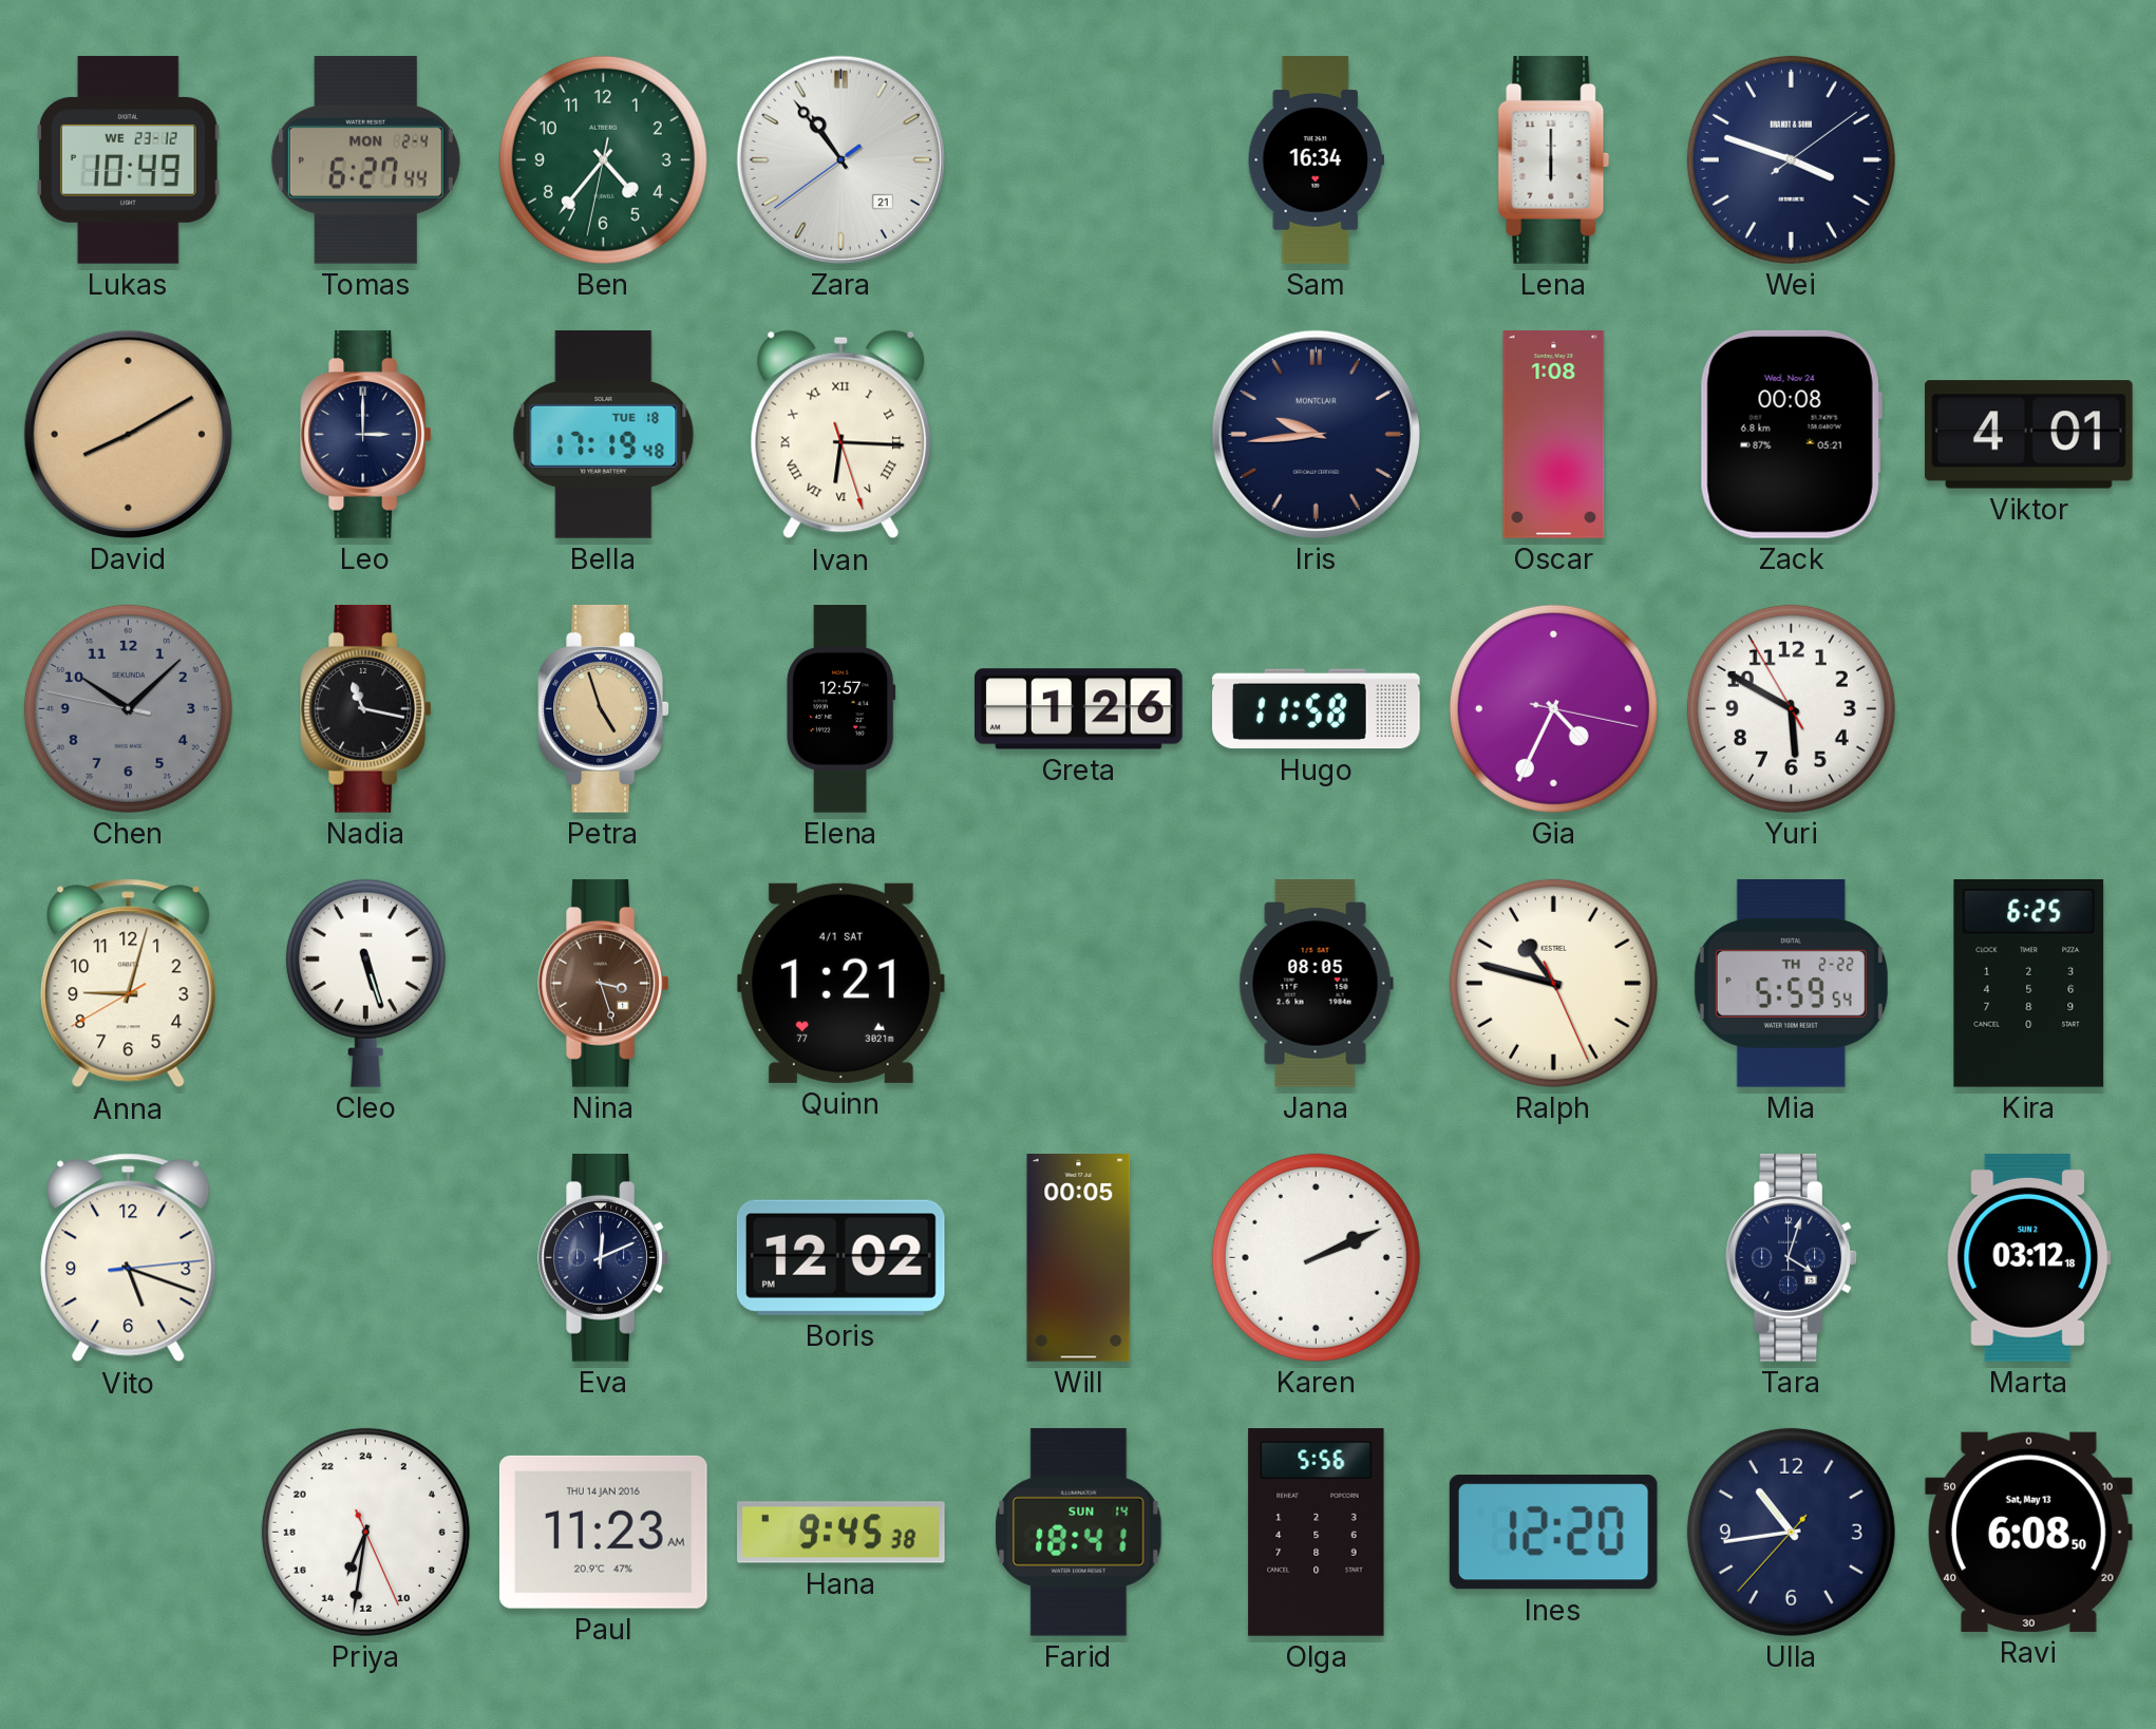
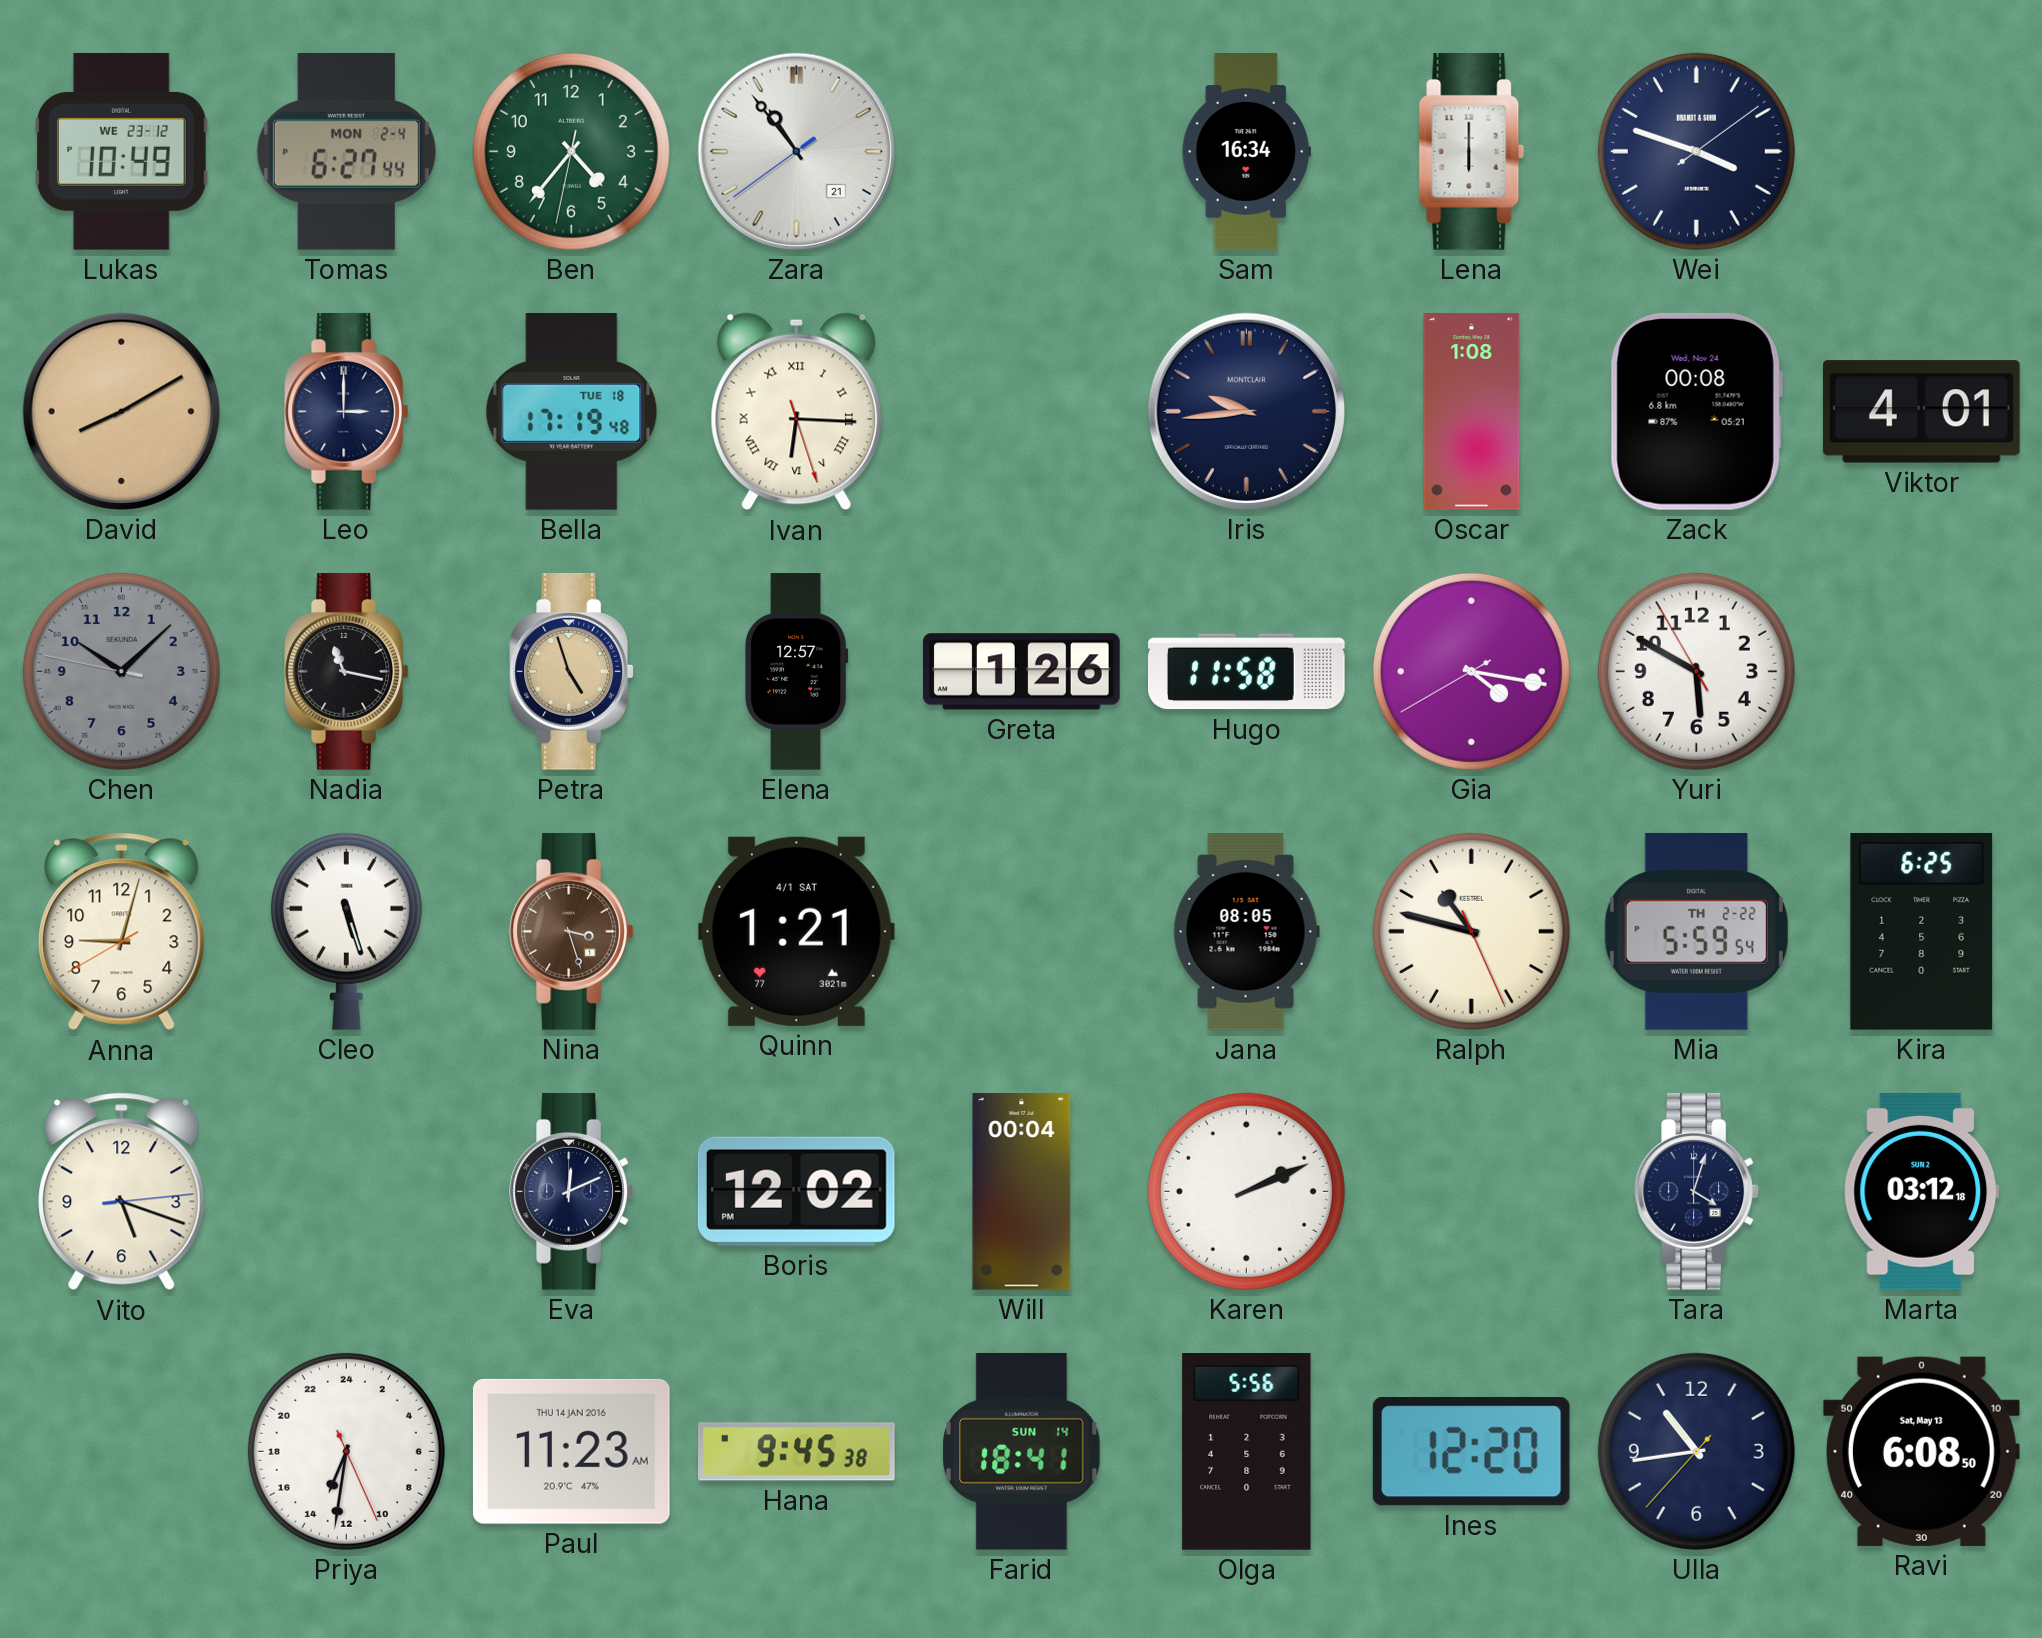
Gia: 4:34 -> 4:16
Will: 00:05 -> 00:04
